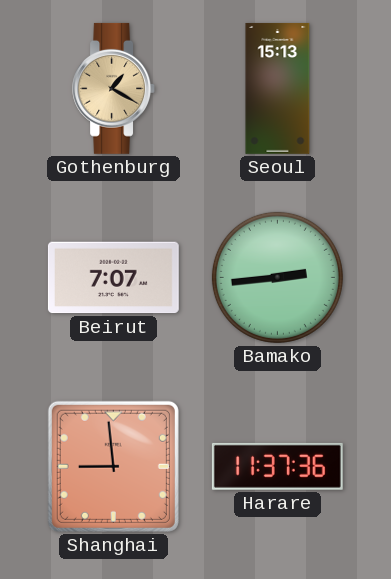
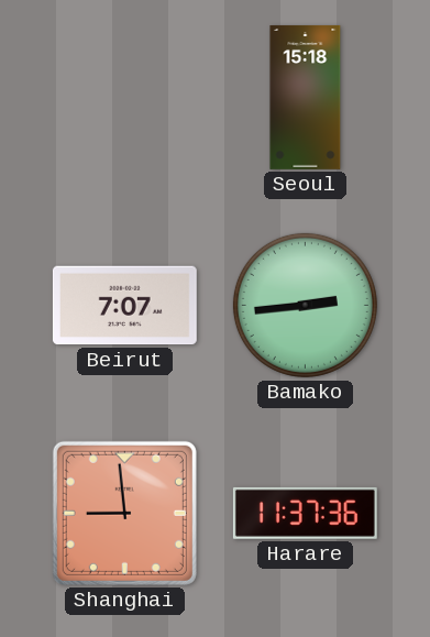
Gothenburg: 1:20 -> none
Seoul: 15:13 -> 15:18
